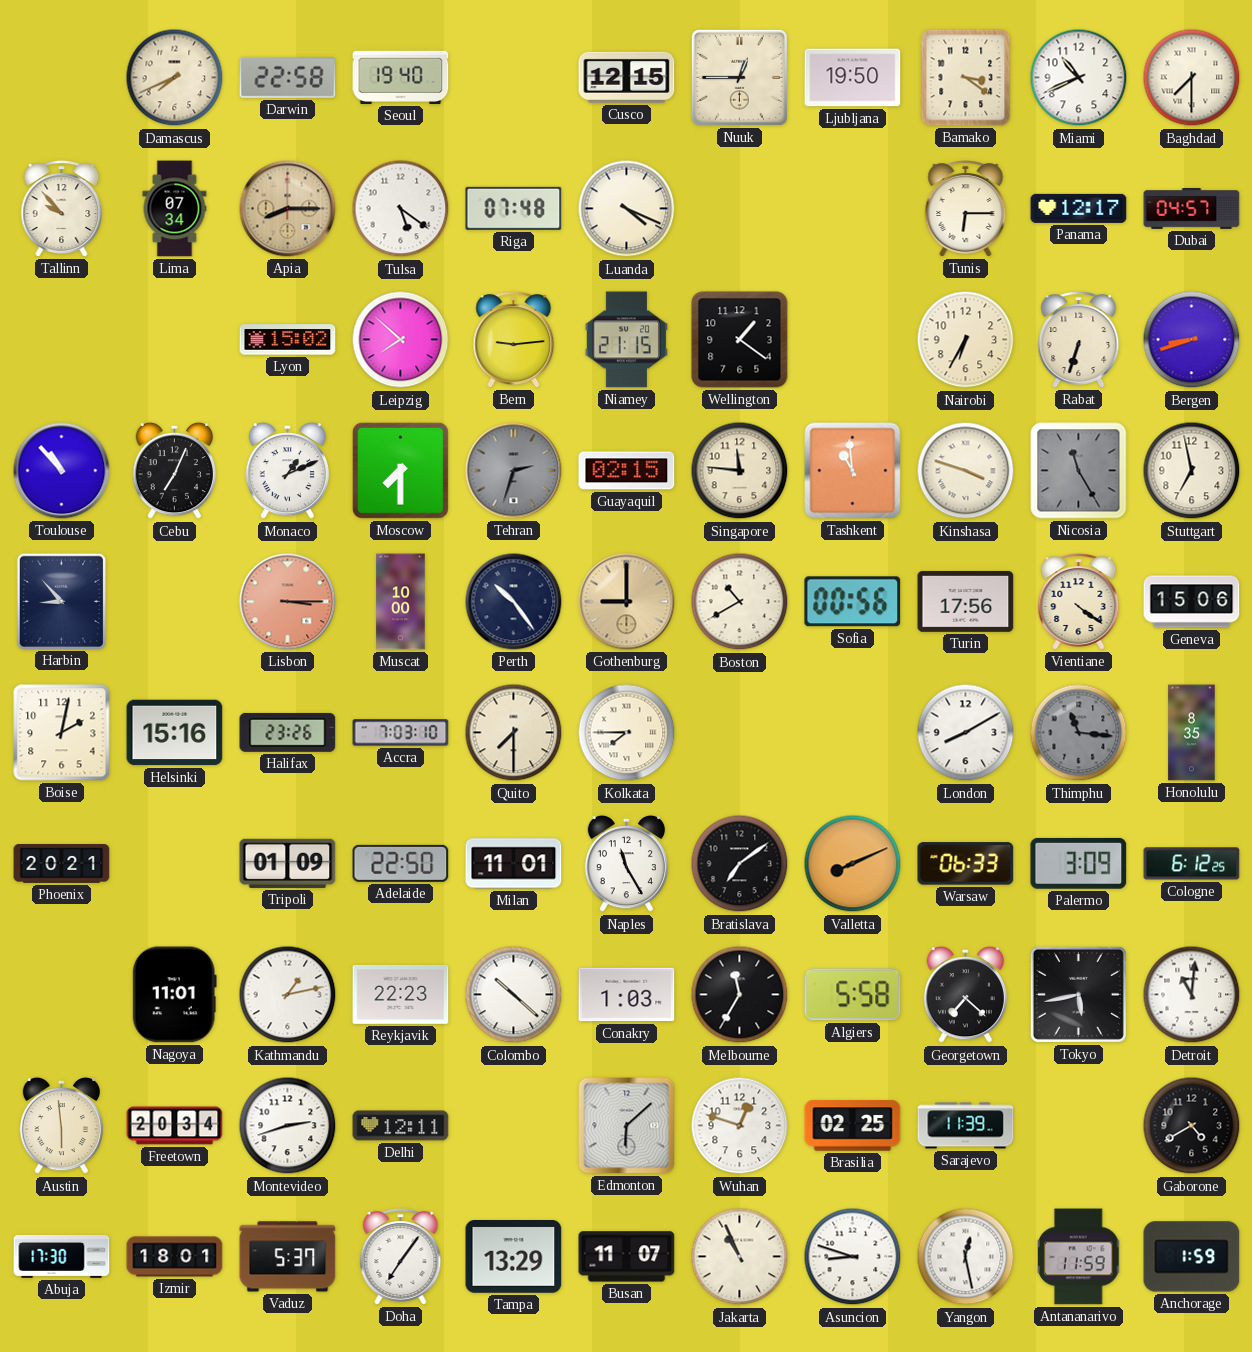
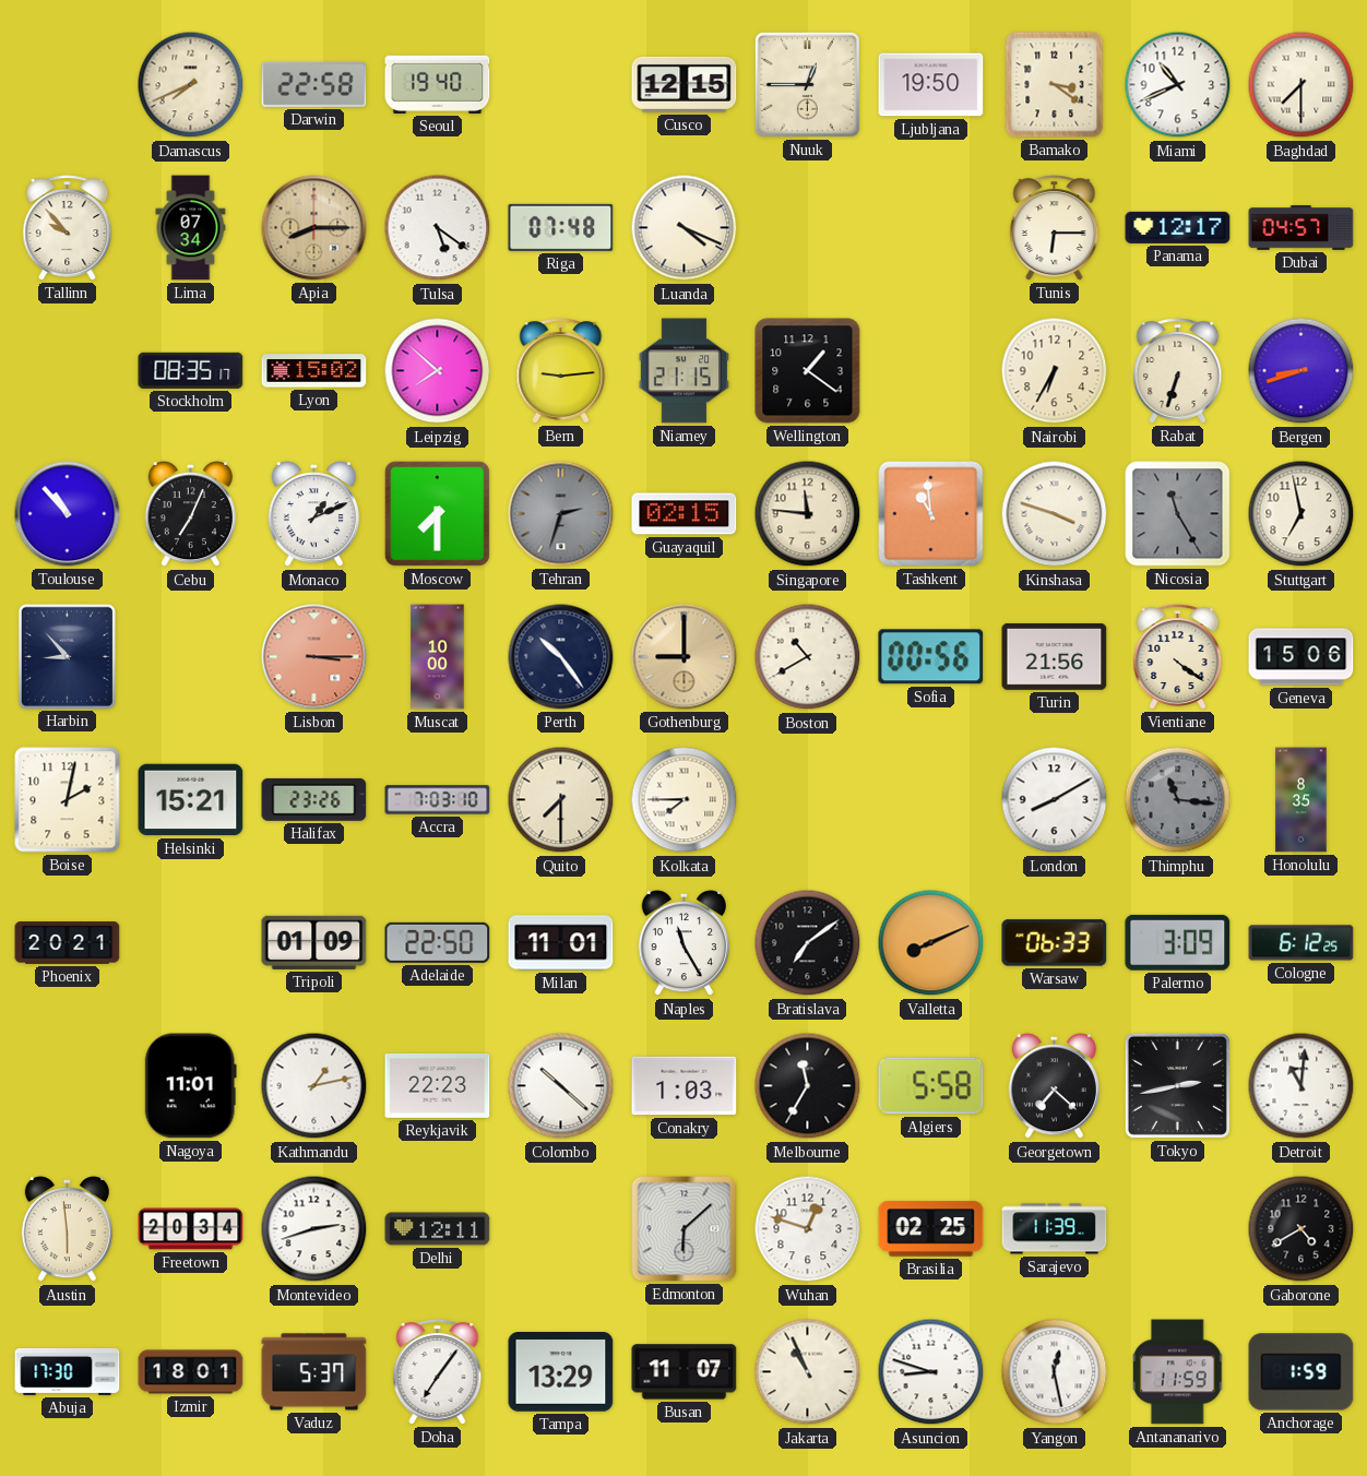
Stockholm: none -> 08:35
Turin: 17:56 -> 21:56
Helsinki: 15:16 -> 15:21
Tokyo: 5:43 -> 2:43
